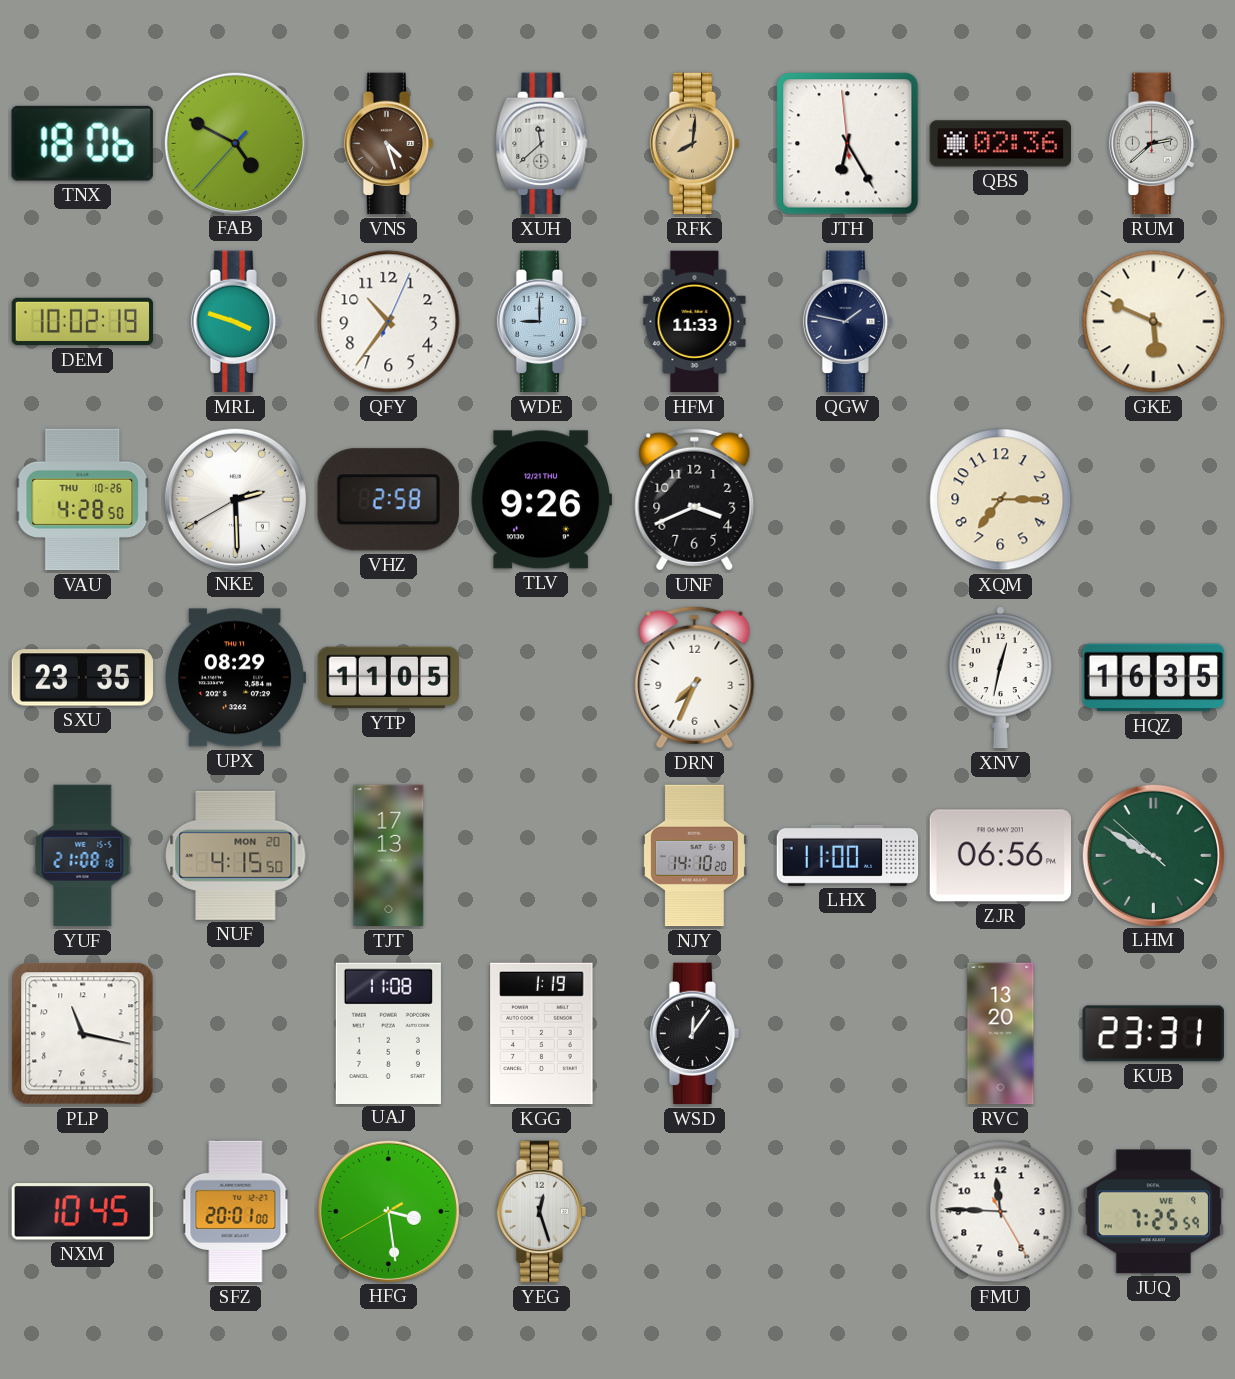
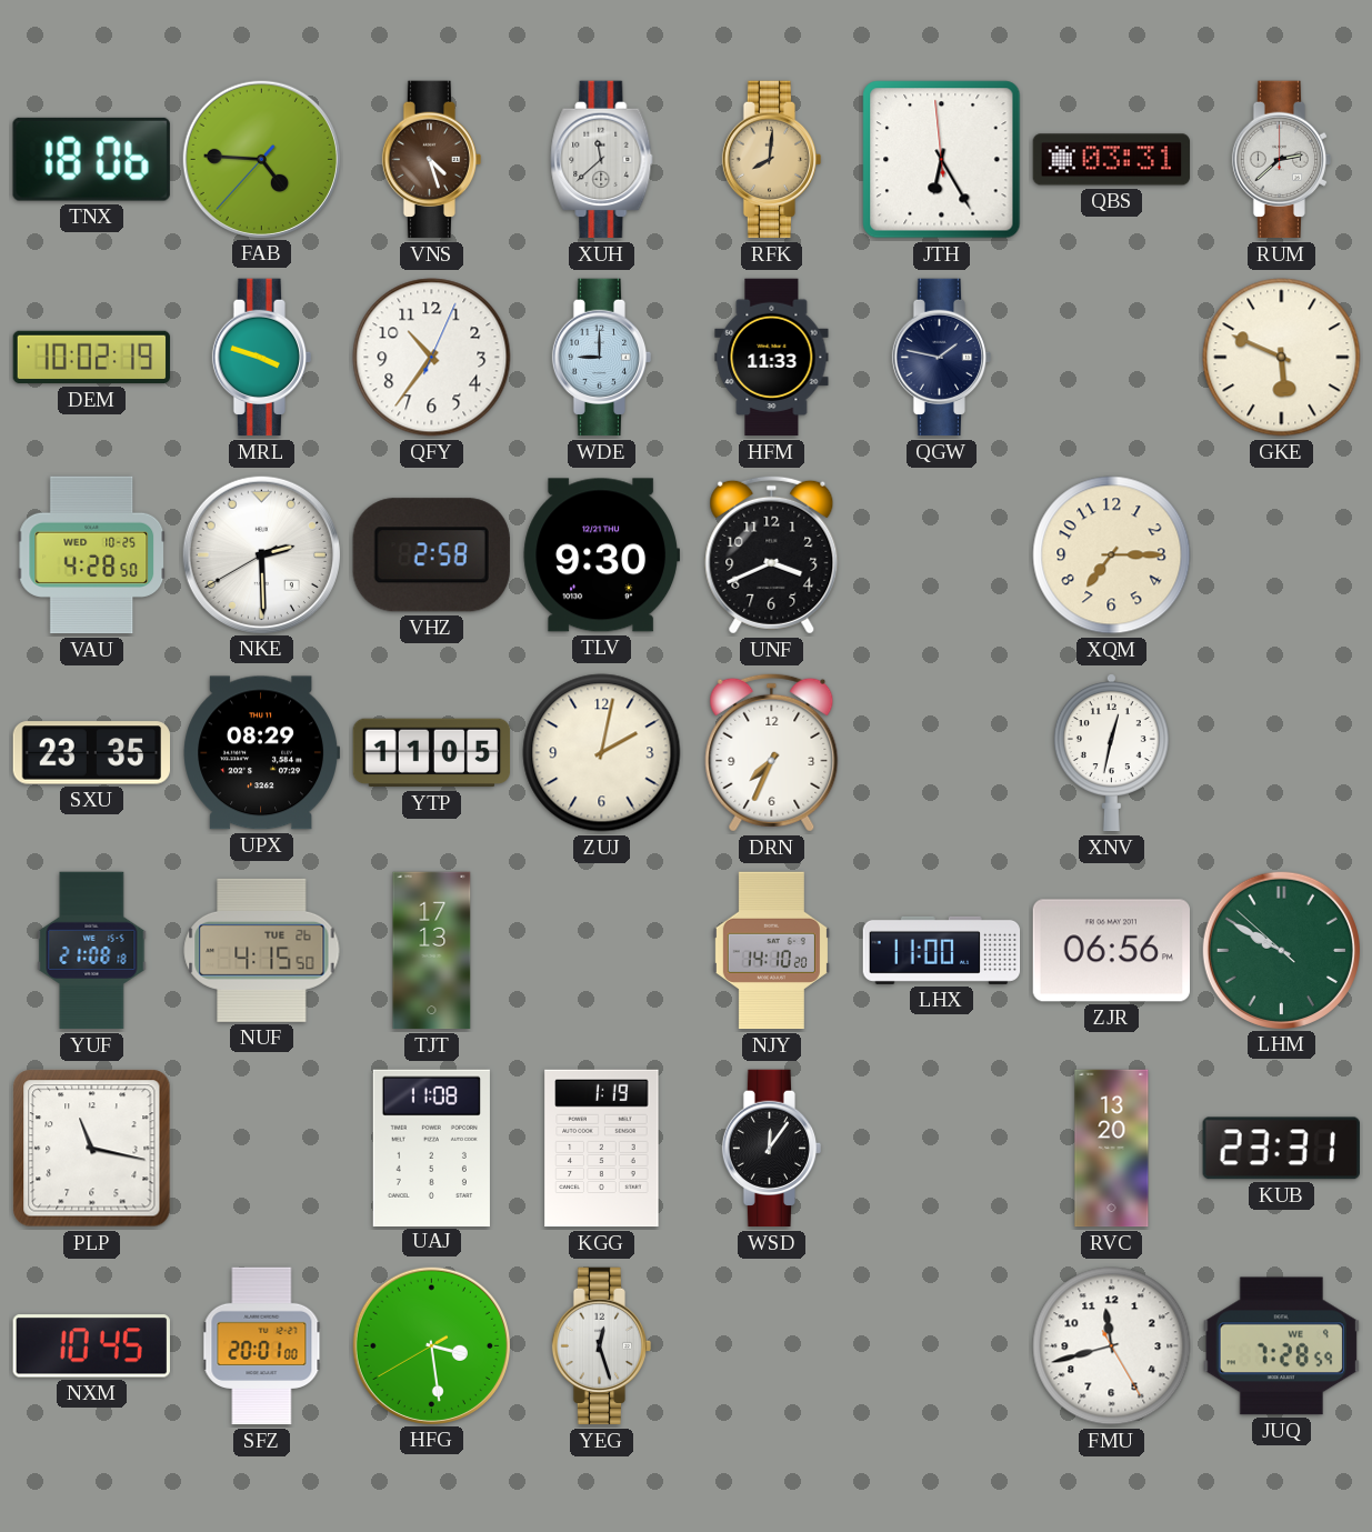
FAB: 4:49 -> 4:45
QBS: 02:36 -> 03:31
VAU date: THU 10-26 -> WED 10-25
TLV: 9:26 -> 9:30
ZUJ: none -> 2:02
HQZ: 16:35 -> none
NUF date: MON 20 -> TUE 26
FMU: 11:45 -> 11:42
JUQ: 7:25 -> 7:28
